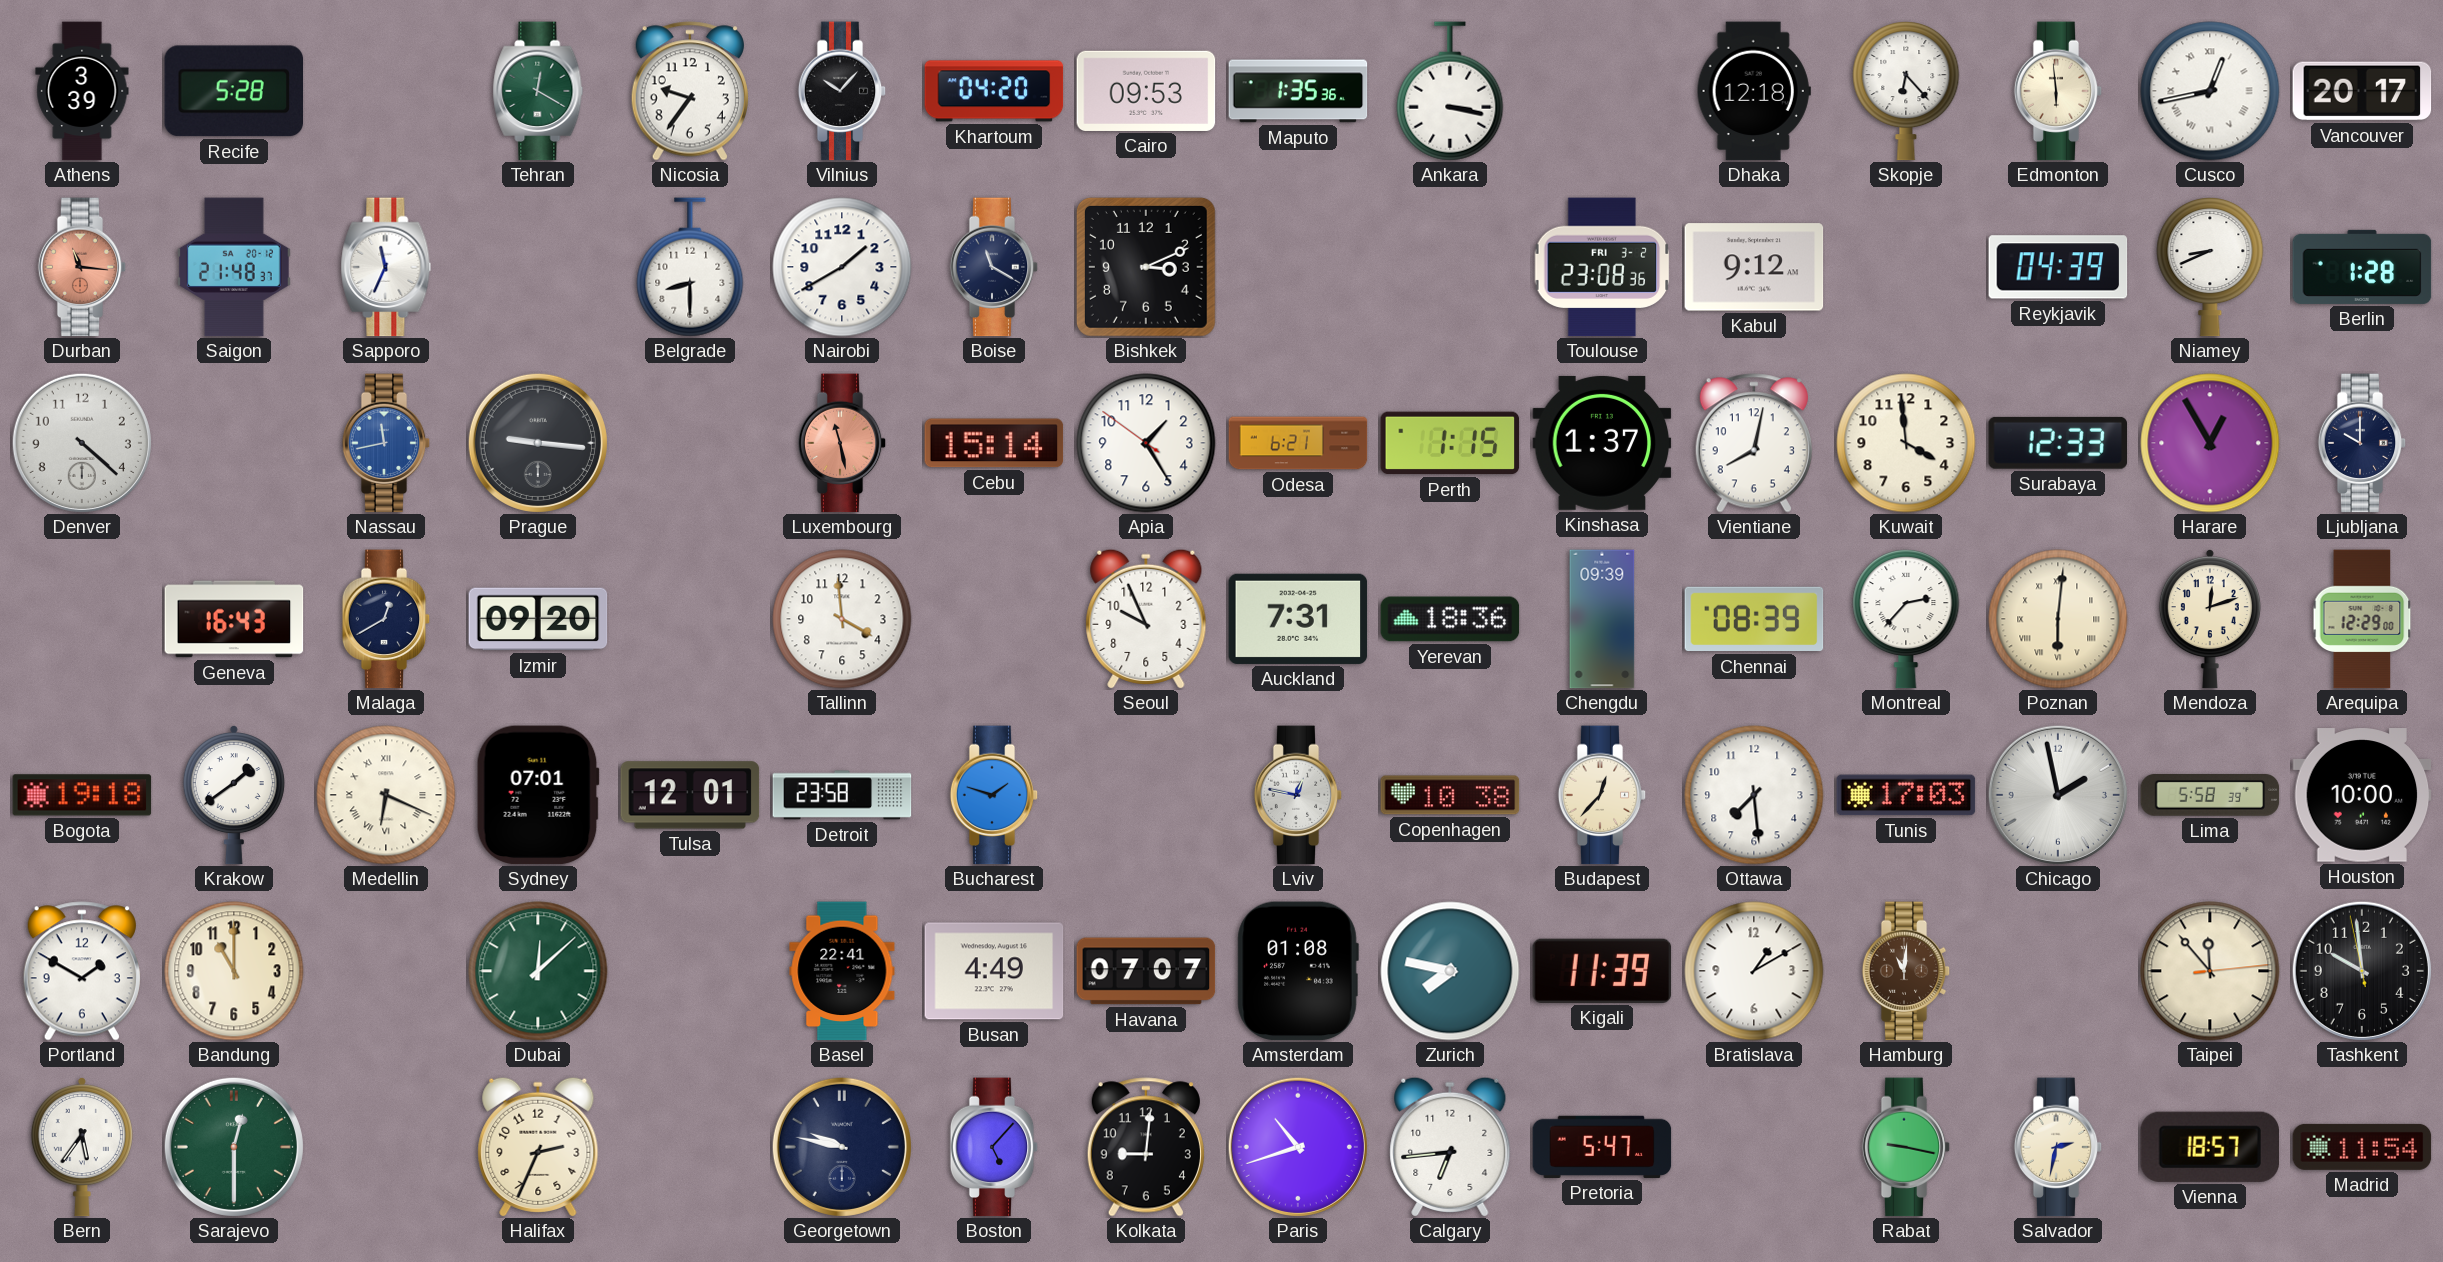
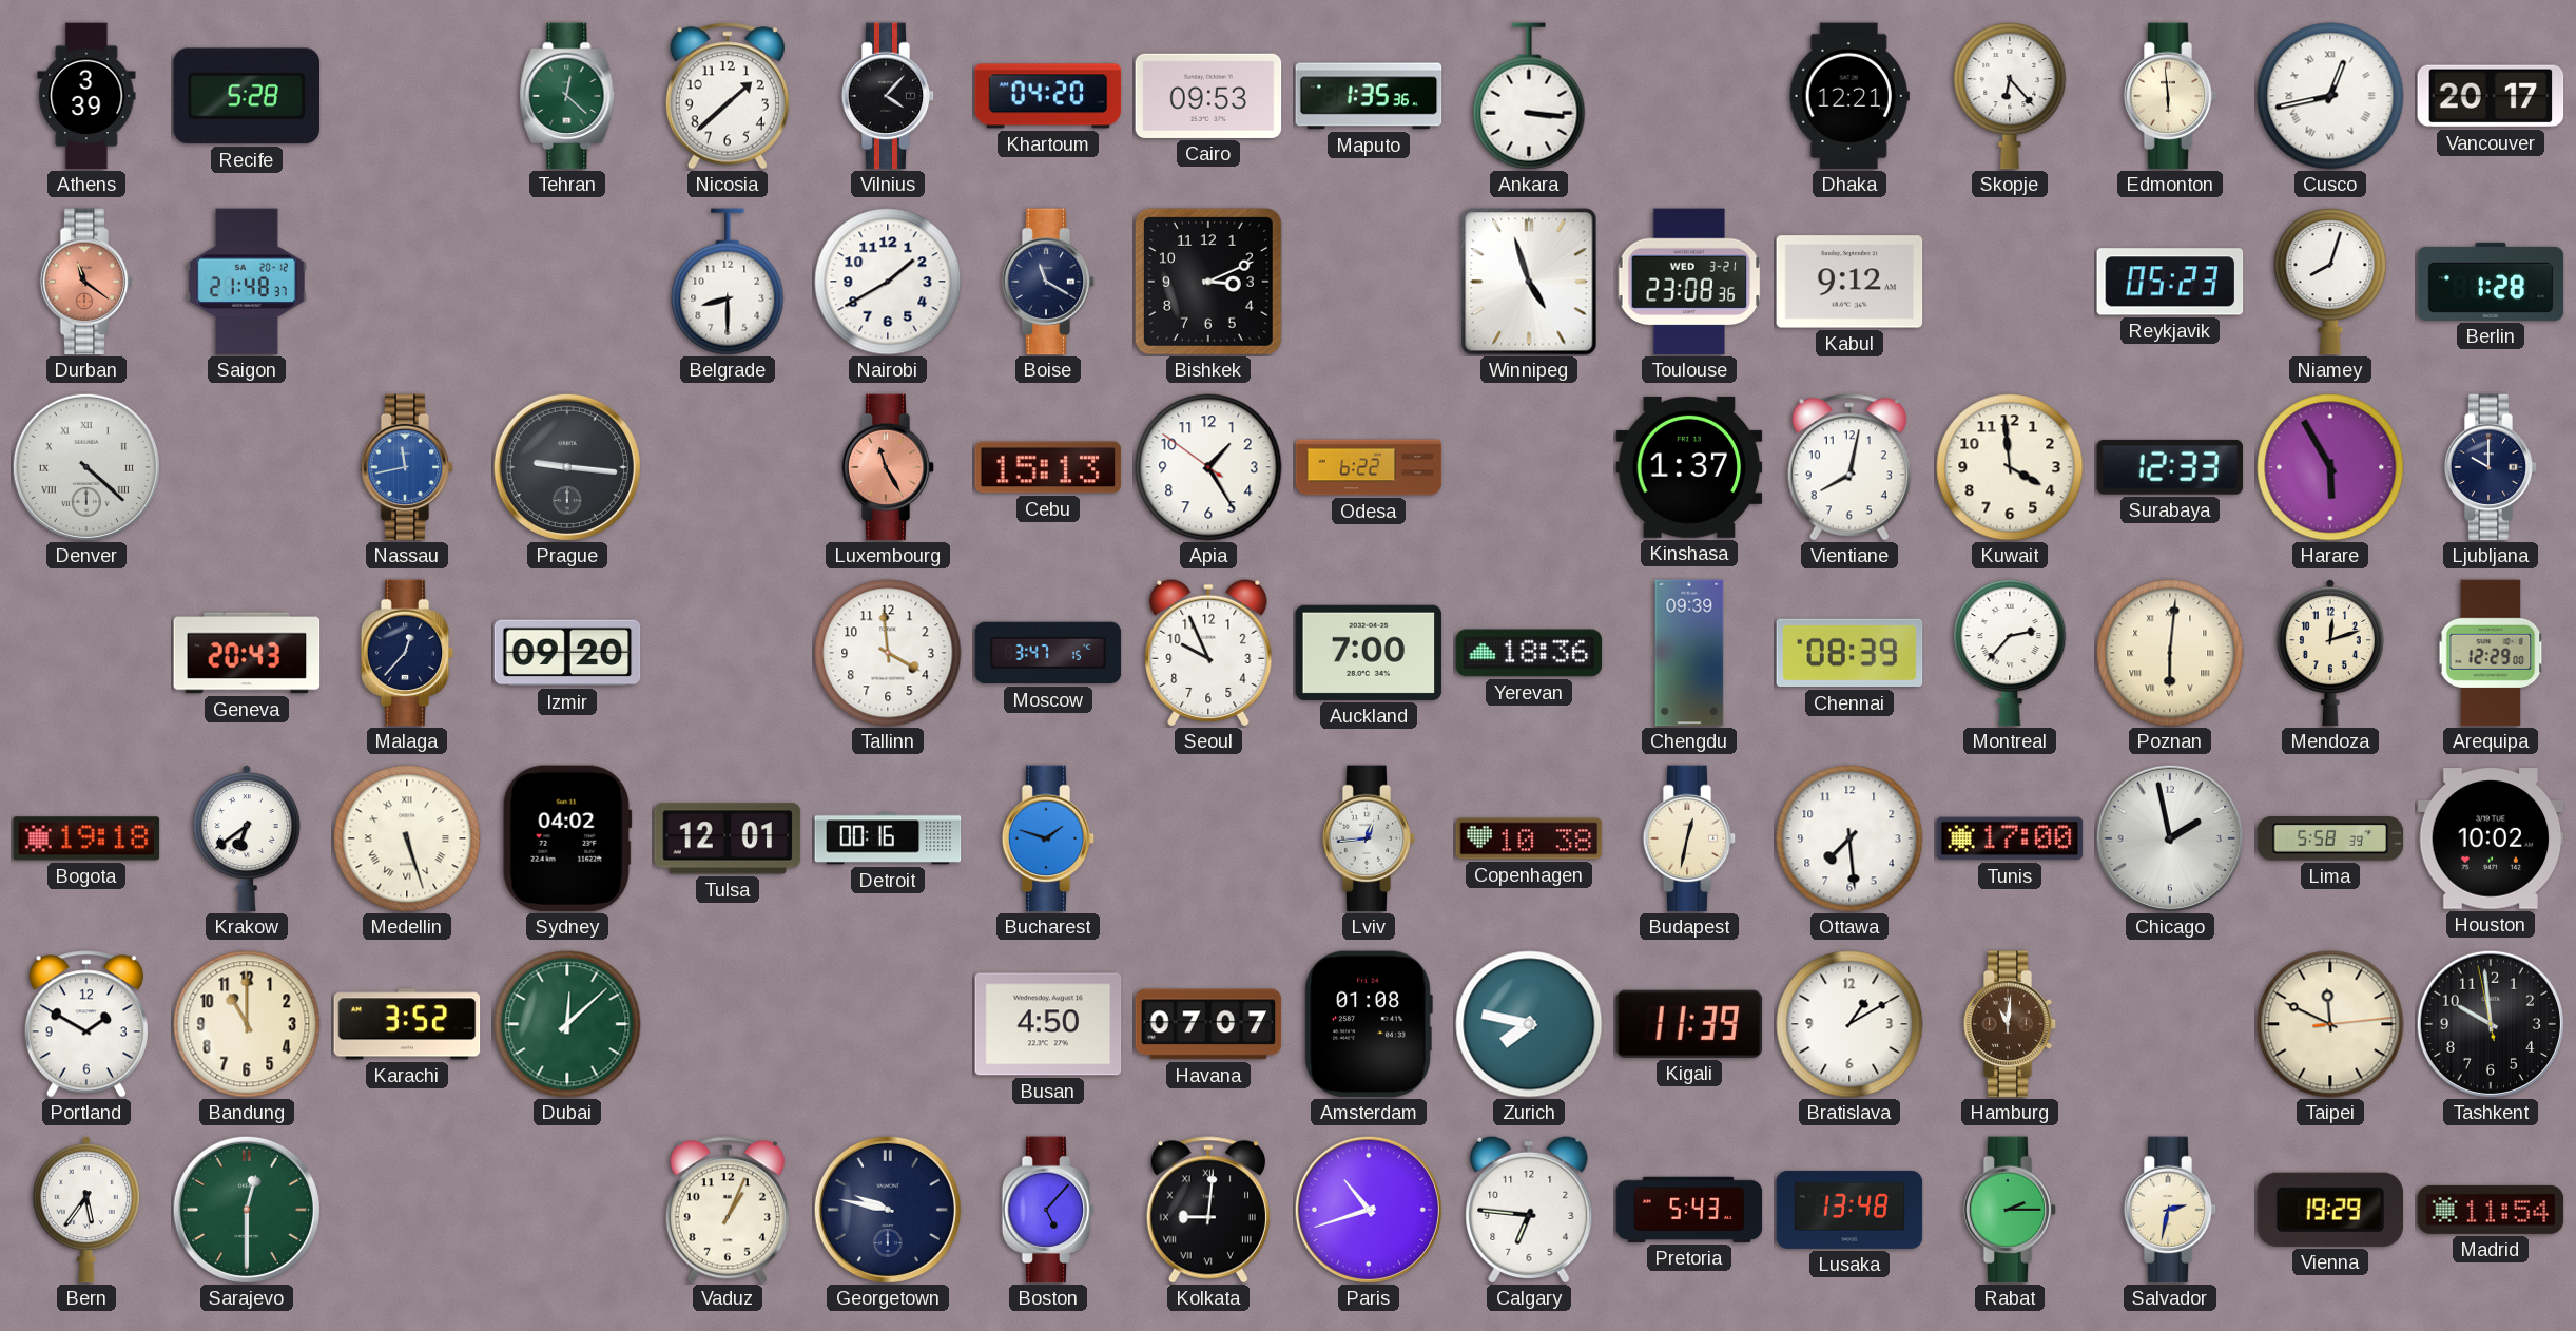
Tehran: 12:20 -> 12:22
Nicosia: 9:36 -> 1:38
Vilnius: 10:07 -> 4:07
Ankara: 3:17 -> 3:16
Dhaka: 12:18 -> 12:21
Durban: 11:16 -> 11:21
Sapporo: 11:34 -> none
Winnipeg: none -> 4:57
Toulouse date: FRI 3-2 -> WED 3-21
Reykjavik: 04:39 -> 05:23
Niamey: 8:41 -> 8:03
Denver numerals: Arabic -> Roman
Luxembourg: 11:28 -> 11:25
Cebu: 15:14 -> 15:13
Odesa: 6:21 -> 6:22
Perth: 1:15 -> none
Harare: 12:55 -> 5:55
Geneva: 16:43 -> 20:43
Malaga: 12:40 -> 12:37
Moscow: none -> 3:47
Auckland: 7:31 -> 7:00
Krakow: 1:39 -> 6:39
Medellin: 6:19 -> 5:27
Sydney: 07:01 -> 04:02
Detroit: 23:58 -> 00:16
Lviv: 12:47 -> 12:44
Budapest: 12:37 -> 12:32
Tunis: 17:03 -> 17:00
Houston: 10:00 -> 10:02
Karachi: none -> 3:52
Basel: 22:41 -> none
Busan: 4:49 -> 4:50
Taipei: 11:53 -> 11:49
Halifax: 2:34 -> none
Vaduz: none -> 1:04
Kolkata numerals: Arabic -> Roman
Calgary: 6:44 -> 6:46
Pretoria: 5:47 -> 5:43
Lusaka: none -> 13:48
Rabat: 9:17 -> 2:15
Vienna: 18:57 -> 19:29
